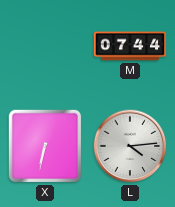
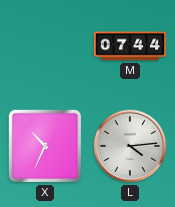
X: 6:32 -> 10:34
